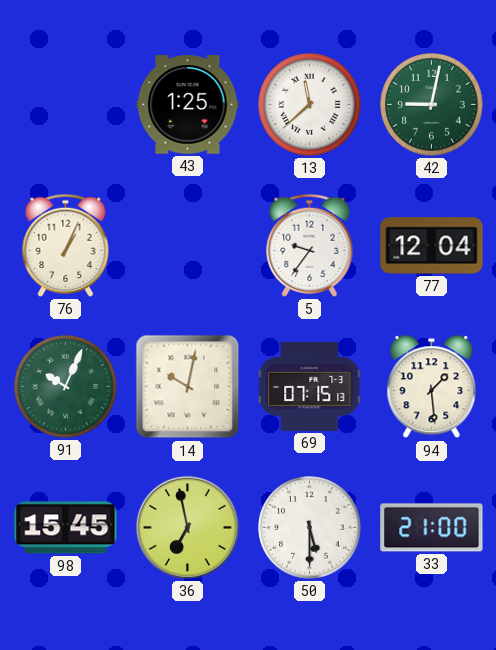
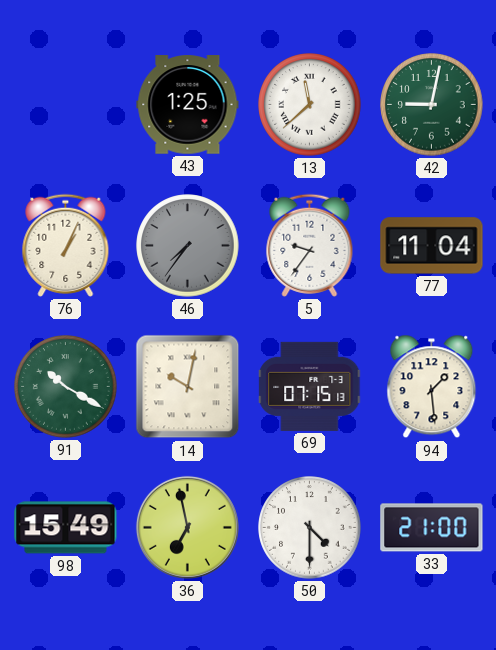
46: none -> 7:36
77: 12:04 -> 11:04
91: 10:04 -> 10:20
98: 15:45 -> 15:49
50: 5:30 -> 4:30
